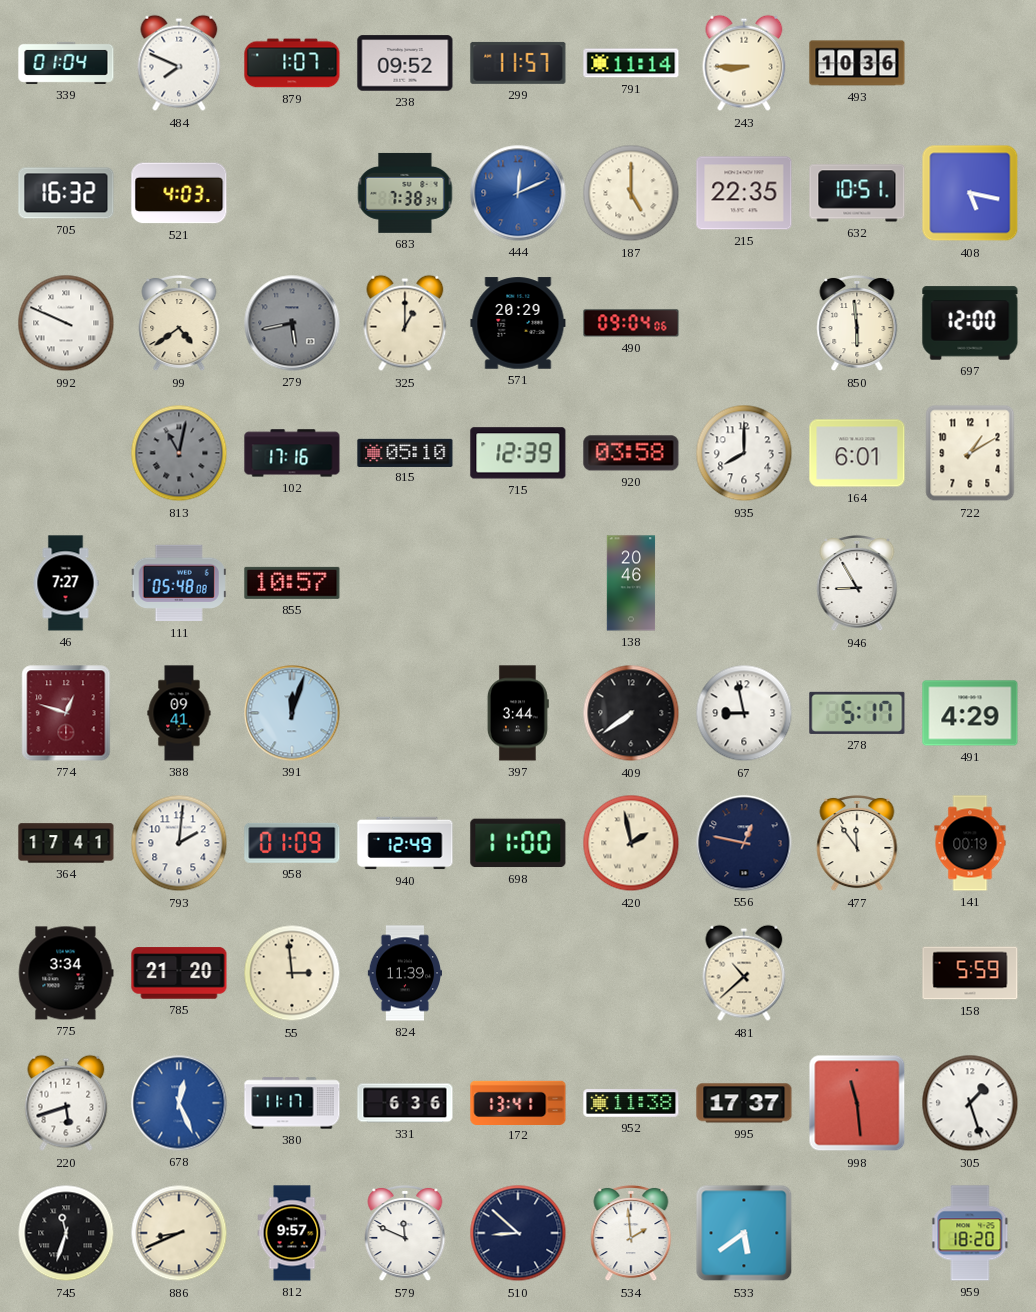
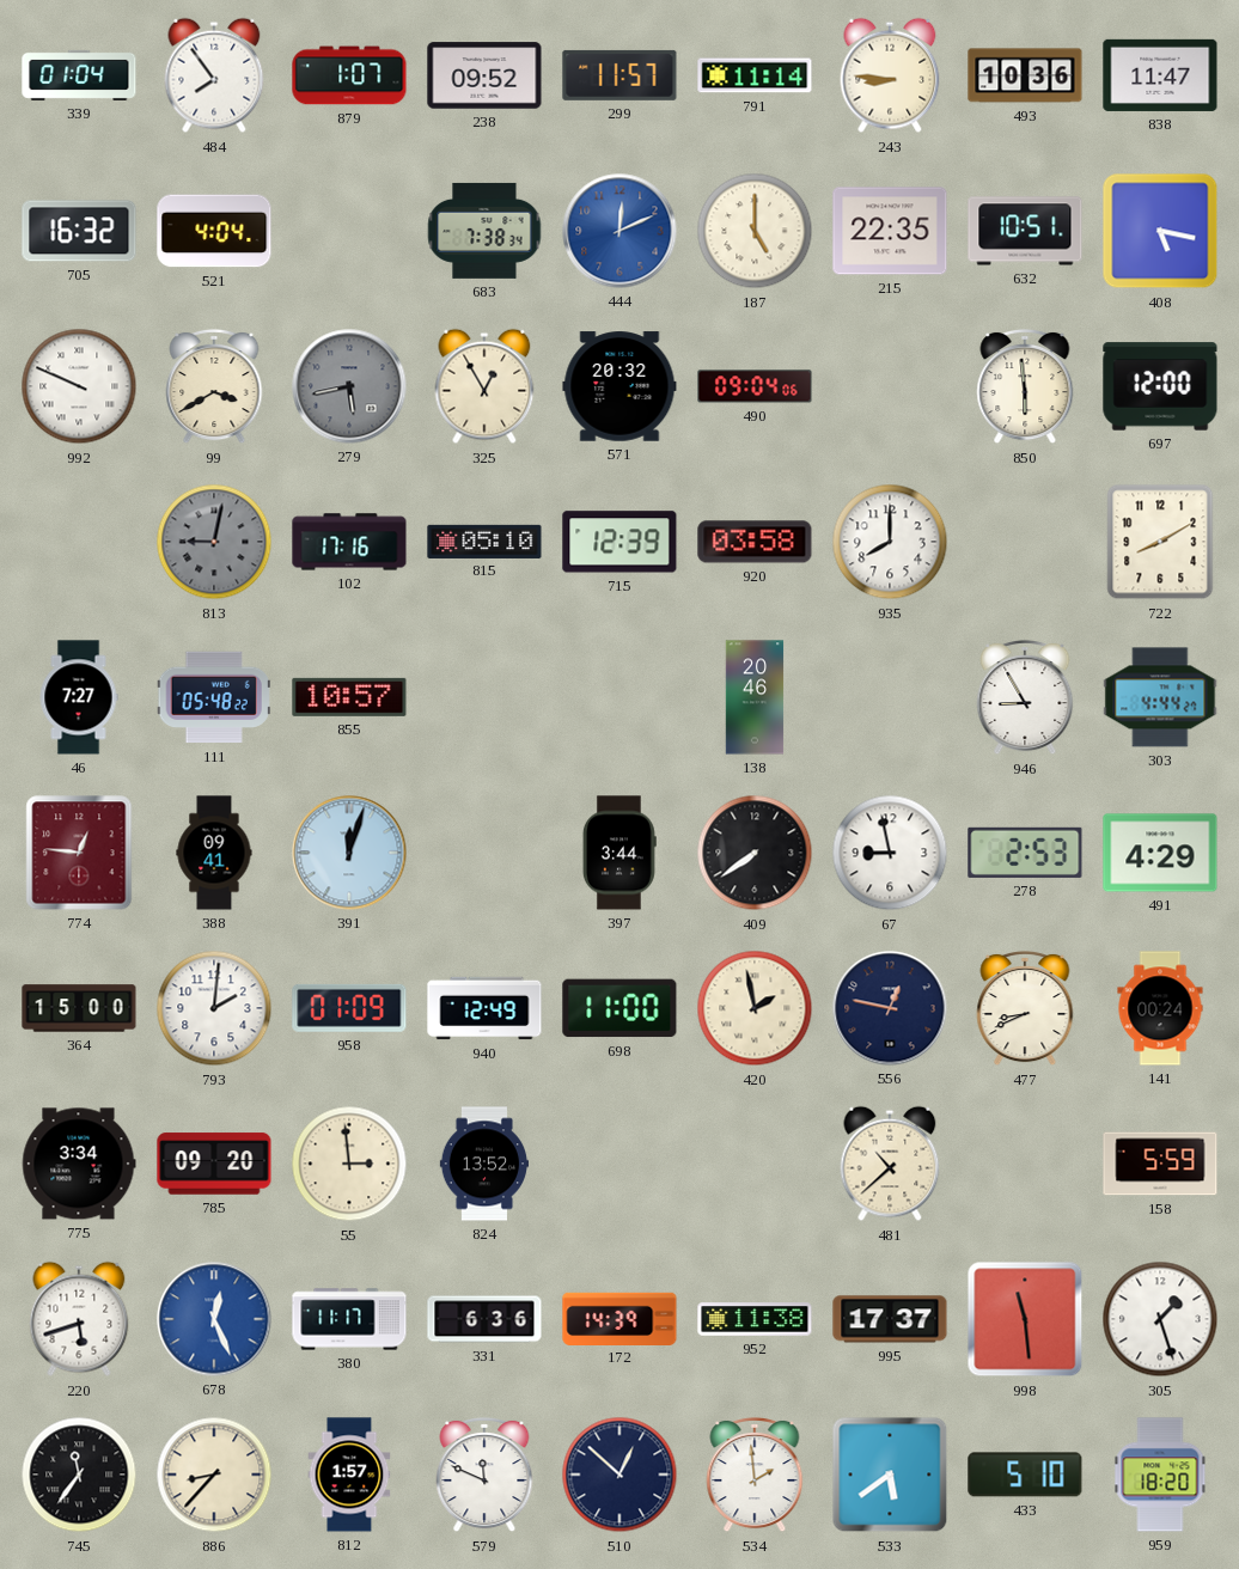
484: 7:49 -> 7:54
243: 8:45 -> 8:46
838: none -> 11:47
521: 4:03 -> 4:04
99: 4:39 -> 3:40
325: 1:00 -> 12:55
571: 20:29 -> 20:32
813: 11:02 -> 9:02
164: 6:01 -> none
722: 1:10 -> 8:10
111: 05:48:08 -> 05:48:22
303: none -> 4:44
774: 12:48 -> 12:46
278: 5:17 -> 2:53
364: 17:41 -> 15:00
477: 11:54 -> 8:41
141: 00:19 -> 00:24
785: 21:20 -> 09:20
824: 11:39 -> 13:52
172: 13:41 -> 14:39
745: 11:33 -> 11:36
886: 8:41 -> 8:37
812: 9:57 -> 1:57
510: 8:52 -> 12:52
433: none -> 5:10
